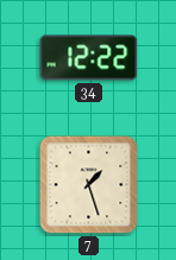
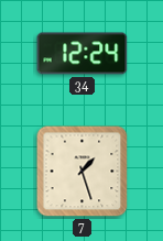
34: 12:22 -> 12:24
